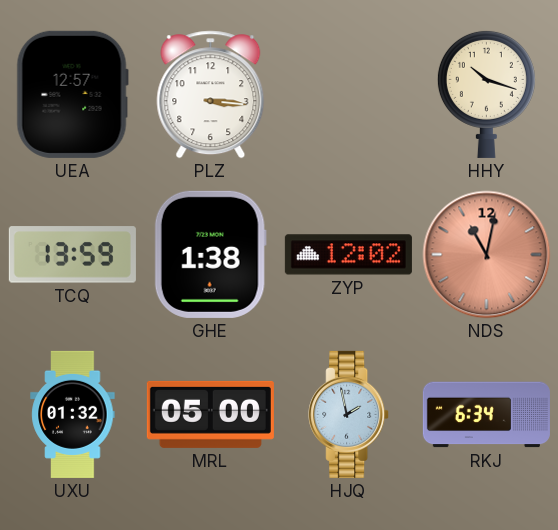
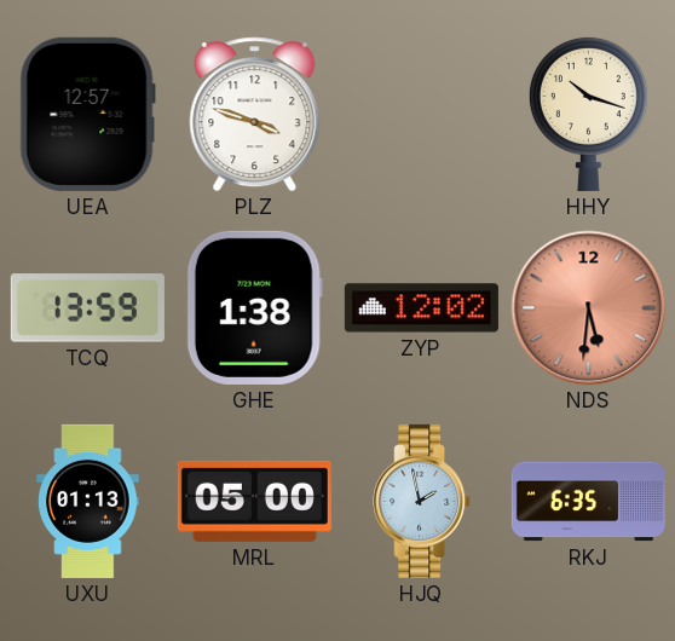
PLZ: 3:16 -> 3:48
NDS: 11:02 -> 5:31
UXU: 01:32 -> 01:13
RKJ: 6:34 -> 6:35
